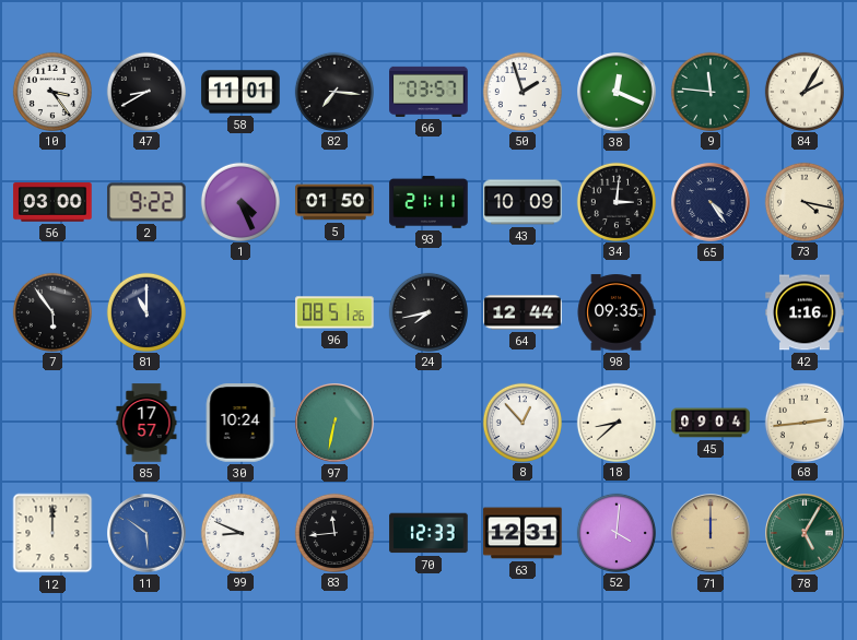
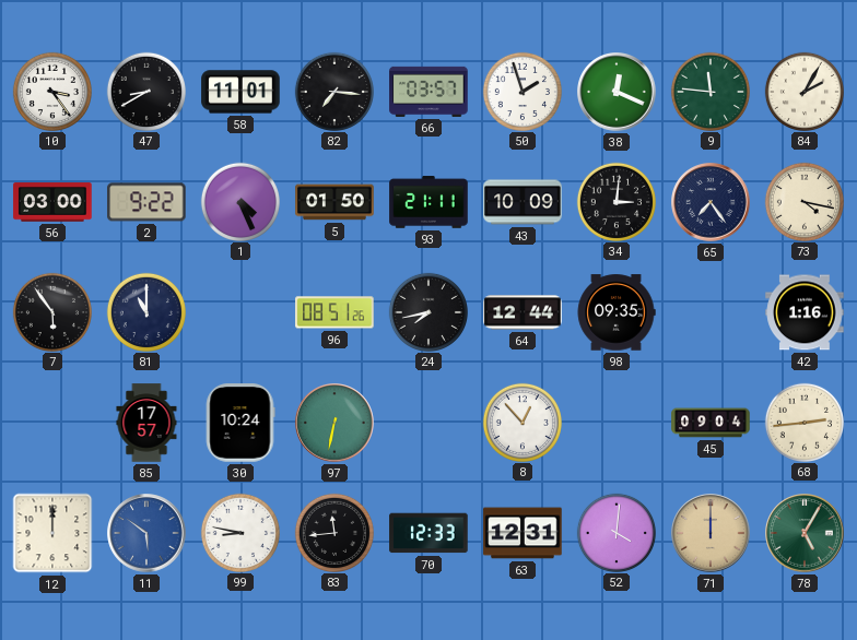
65: 4:24 -> 7:24
18: 8:38 -> none
99: 8:49 -> 8:47
